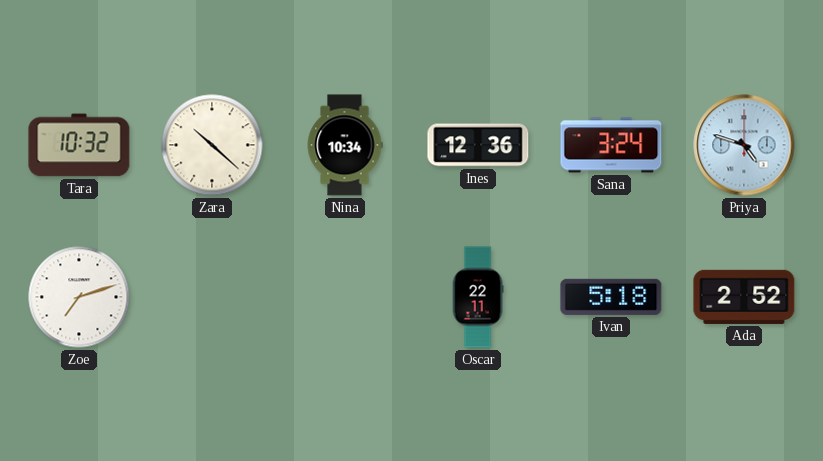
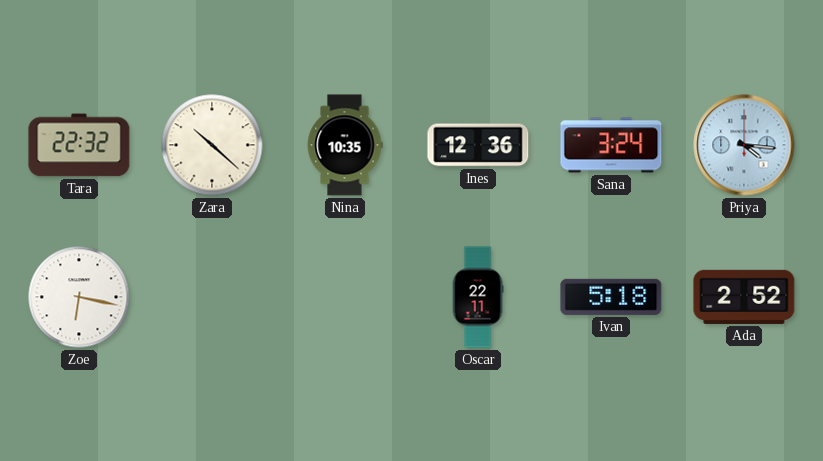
Tara: 10:32 -> 22:32
Nina: 10:34 -> 10:35
Priya: 4:48 -> 4:16
Zoe: 7:12 -> 6:17
